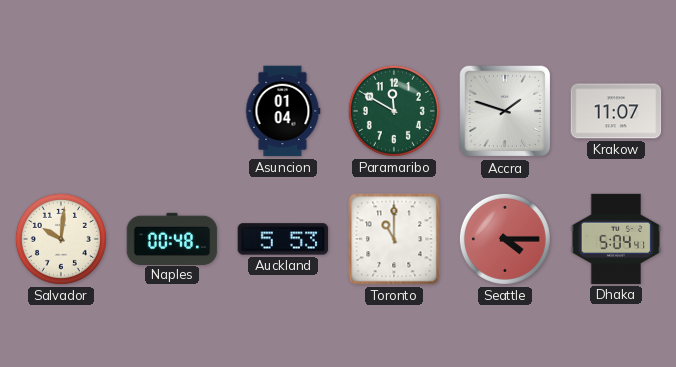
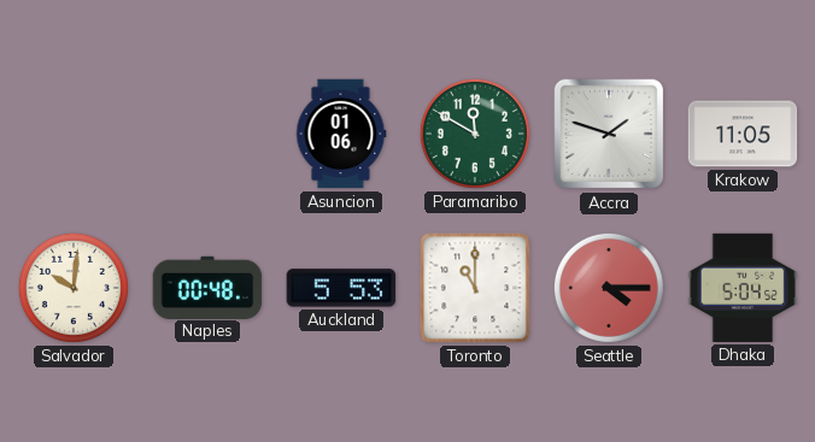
Asuncion: 01:04 -> 01:06
Krakow: 11:07 -> 11:05
Dhaka: 5:04:41 -> 5:04:52
